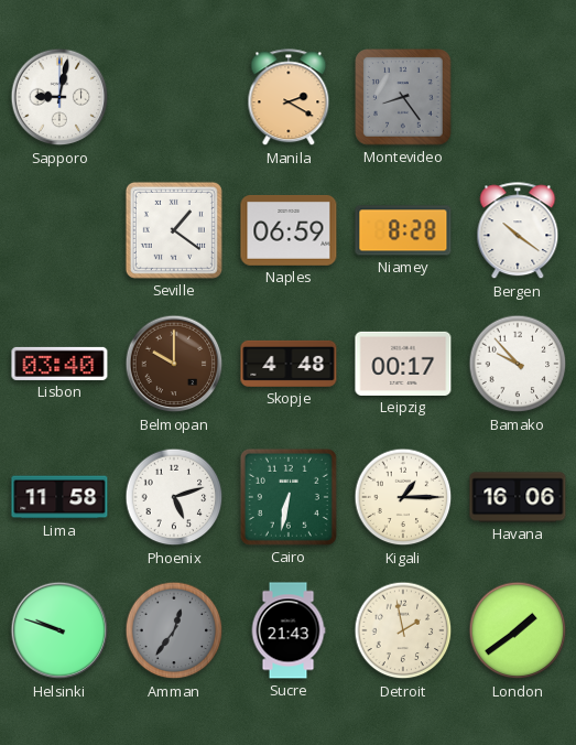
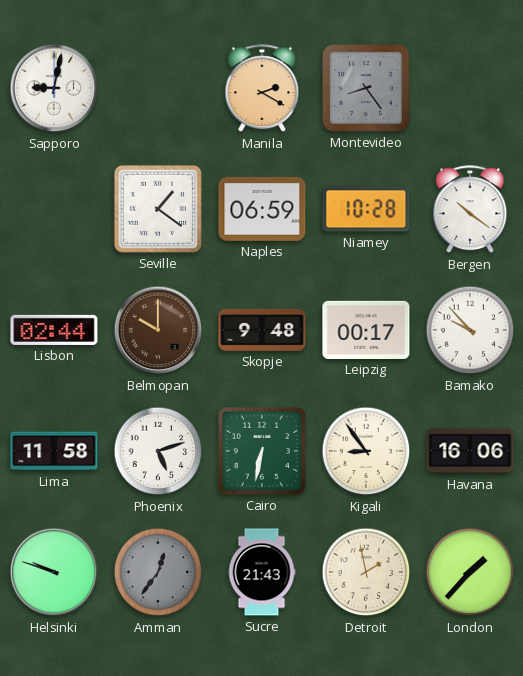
Niamey: 8:28 -> 10:28
Lisbon: 03:40 -> 02:44
Skopje: 4:48 -> 9:48
Kigali: 1:15 -> 8:54
London: 1:39 -> 1:37
